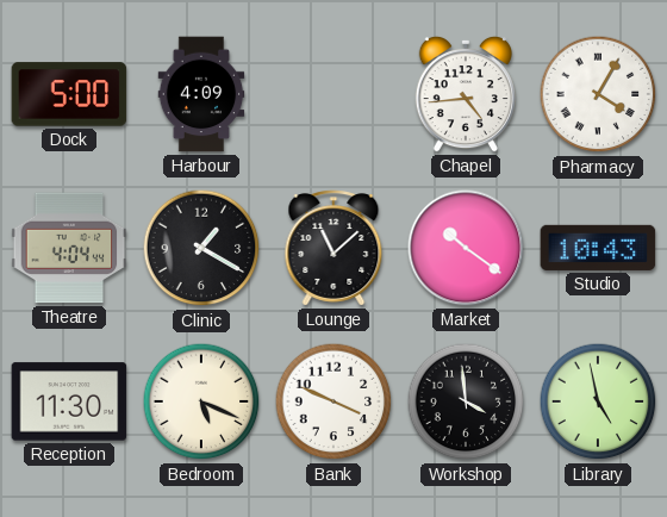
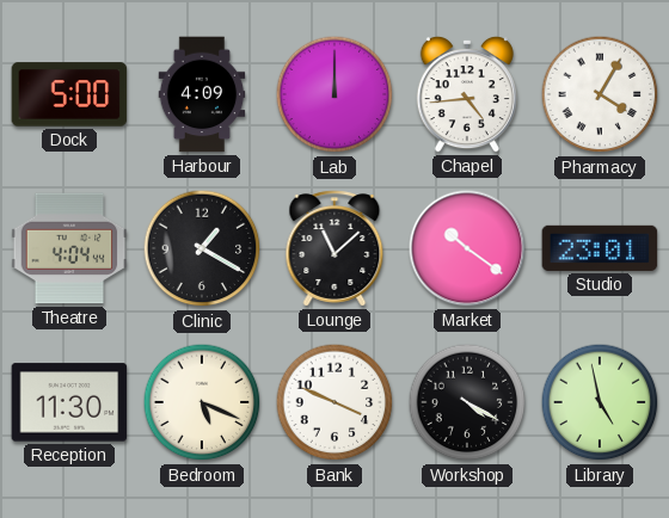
Lab: none -> 12:00
Studio: 10:43 -> 23:01
Workshop: 3:59 -> 4:20
